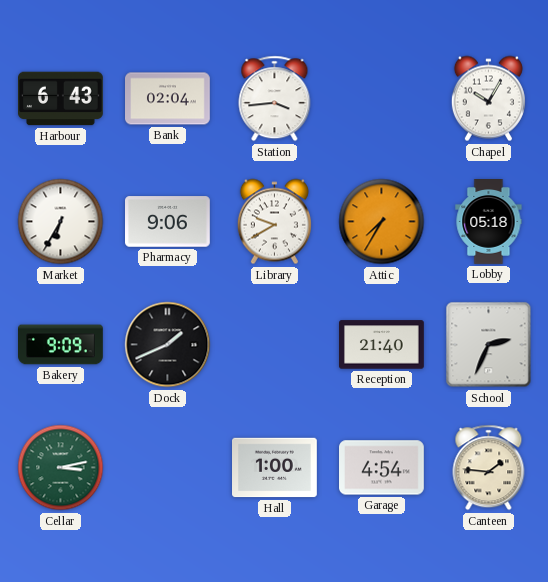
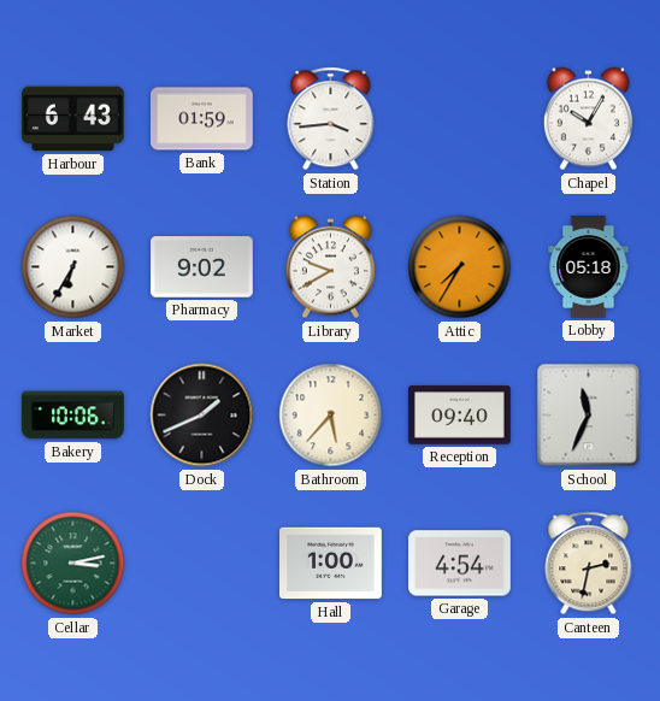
Bank: 02:04 -> 01:59
Pharmacy: 9:06 -> 9:02
Bakery: 9:09 -> 10:06
Bathroom: none -> 5:37
Reception: 21:40 -> 09:40
School: 2:34 -> 11:34
Canteen: 1:46 -> 2:32
